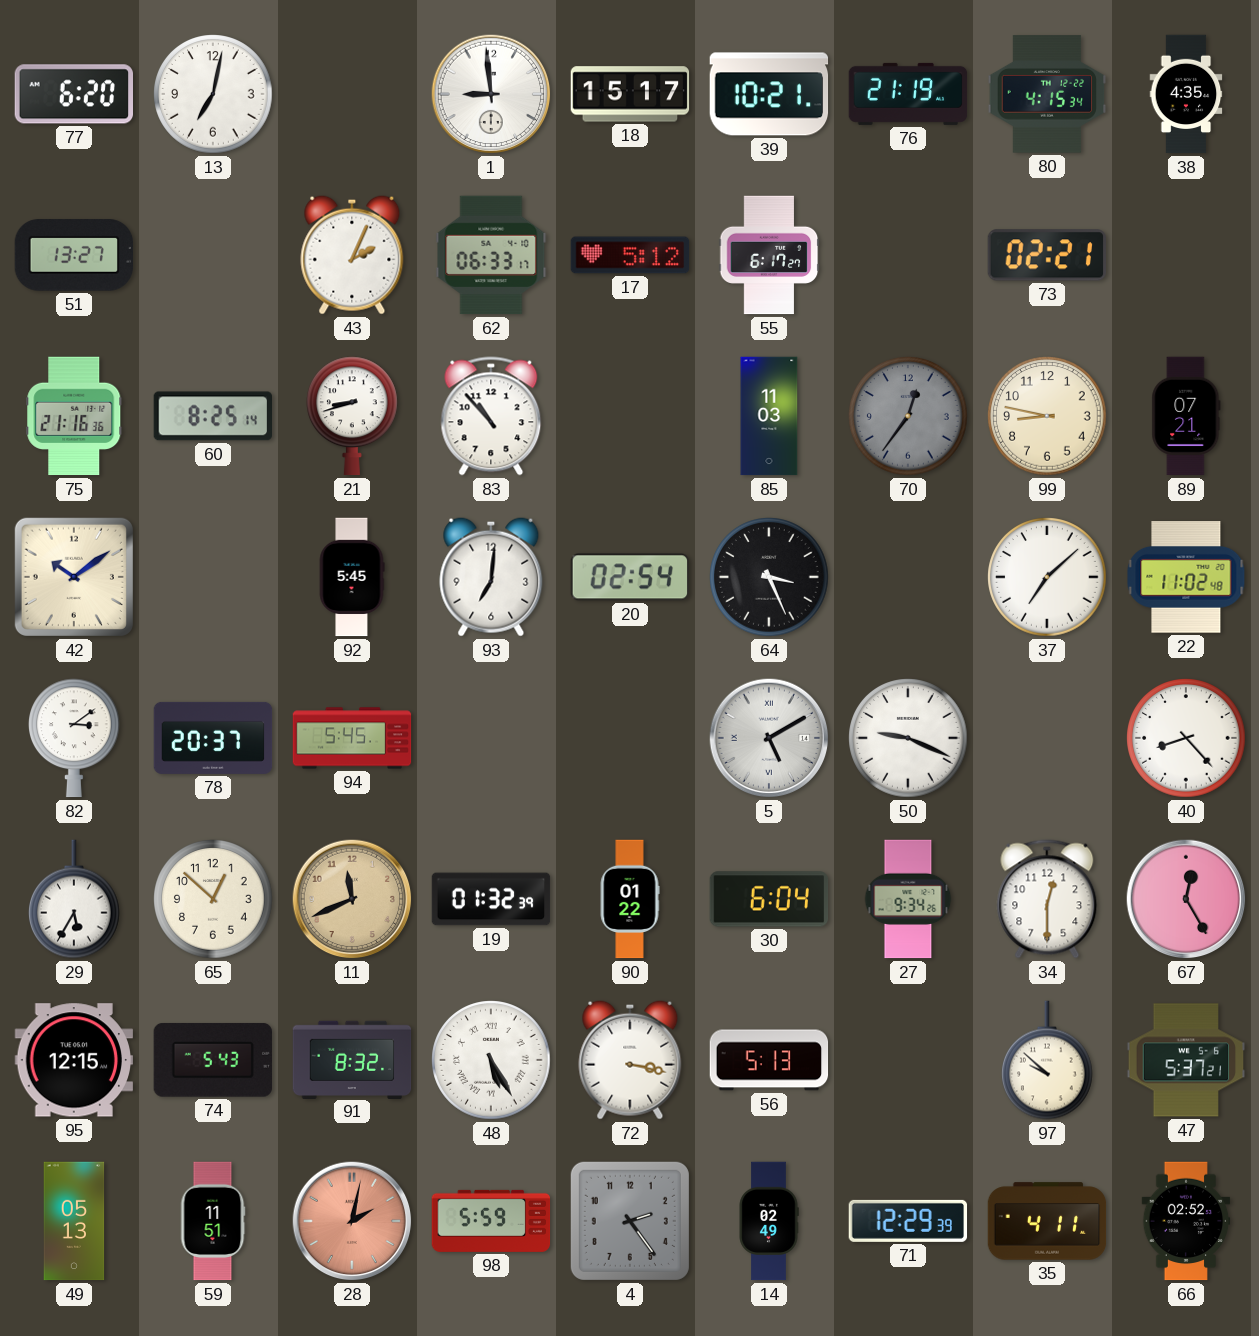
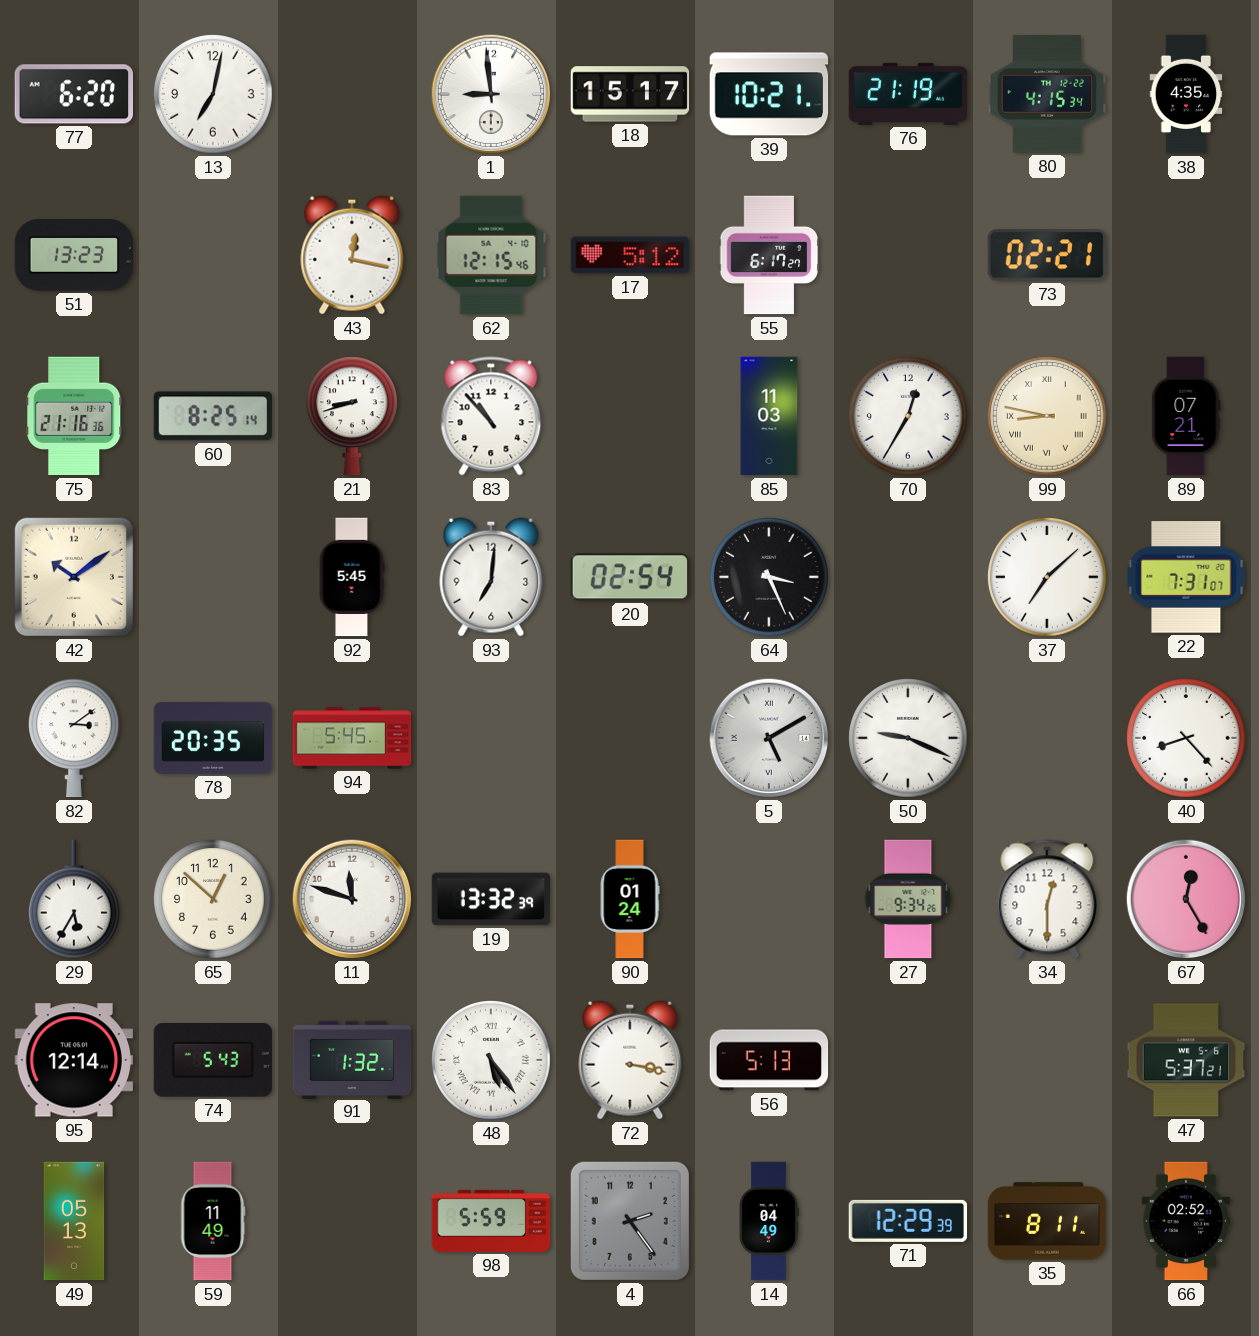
51: 13:27 -> 13:23
43: 2:04 -> 12:17
62: 06:33 -> 12:15
70: 12:36 -> 12:35
70 dial: grey -> white
99 numerals: Arabic -> Roman
22: 11:02 -> 7:31
78: 20:37 -> 20:35
11: 11:41 -> 11:48
11 dial: champagne -> white
19: 01:32 -> 13:32
90: 01:22 -> 01:24
30: 6:04 -> none
95: 12:15 -> 12:14
91: 8:32 -> 1:32
48: 5:25 -> 5:24
97: 9:52 -> none
59: 11:51 -> 11:49
28: 2:02 -> none
14: 02:49 -> 04:49
35: 4:11 -> 8:11
